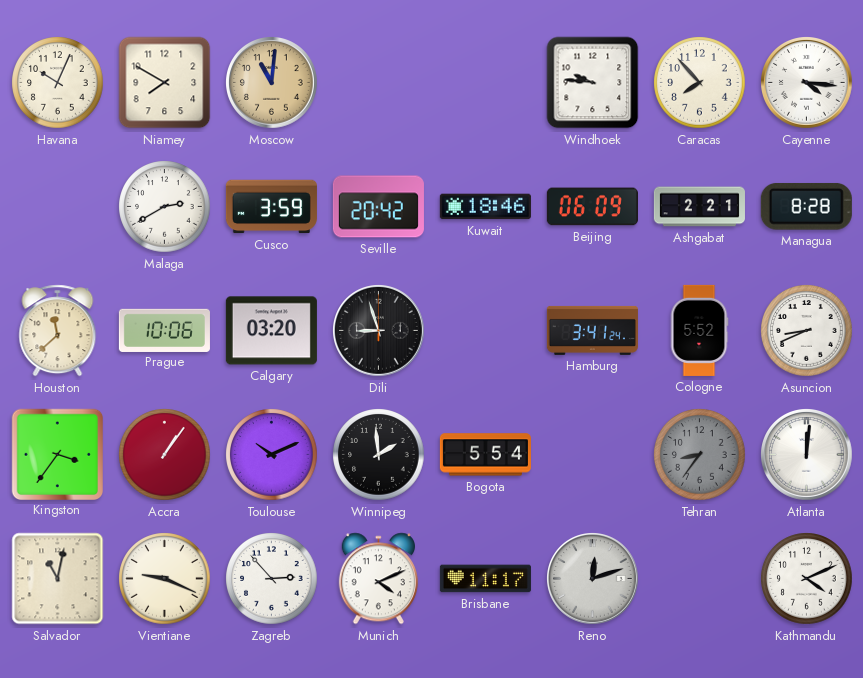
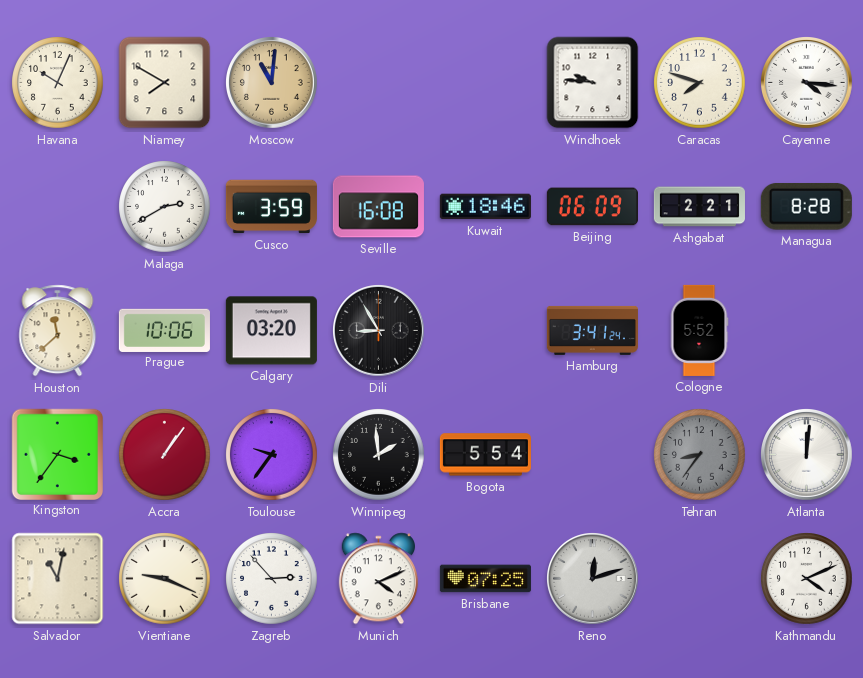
Caracas: 7:53 -> 7:48
Seville: 20:42 -> 16:08
Dili: 8:57 -> 8:55
Asuncion: 8:41 -> none
Toulouse: 10:11 -> 9:36
Brisbane: 11:17 -> 07:25
